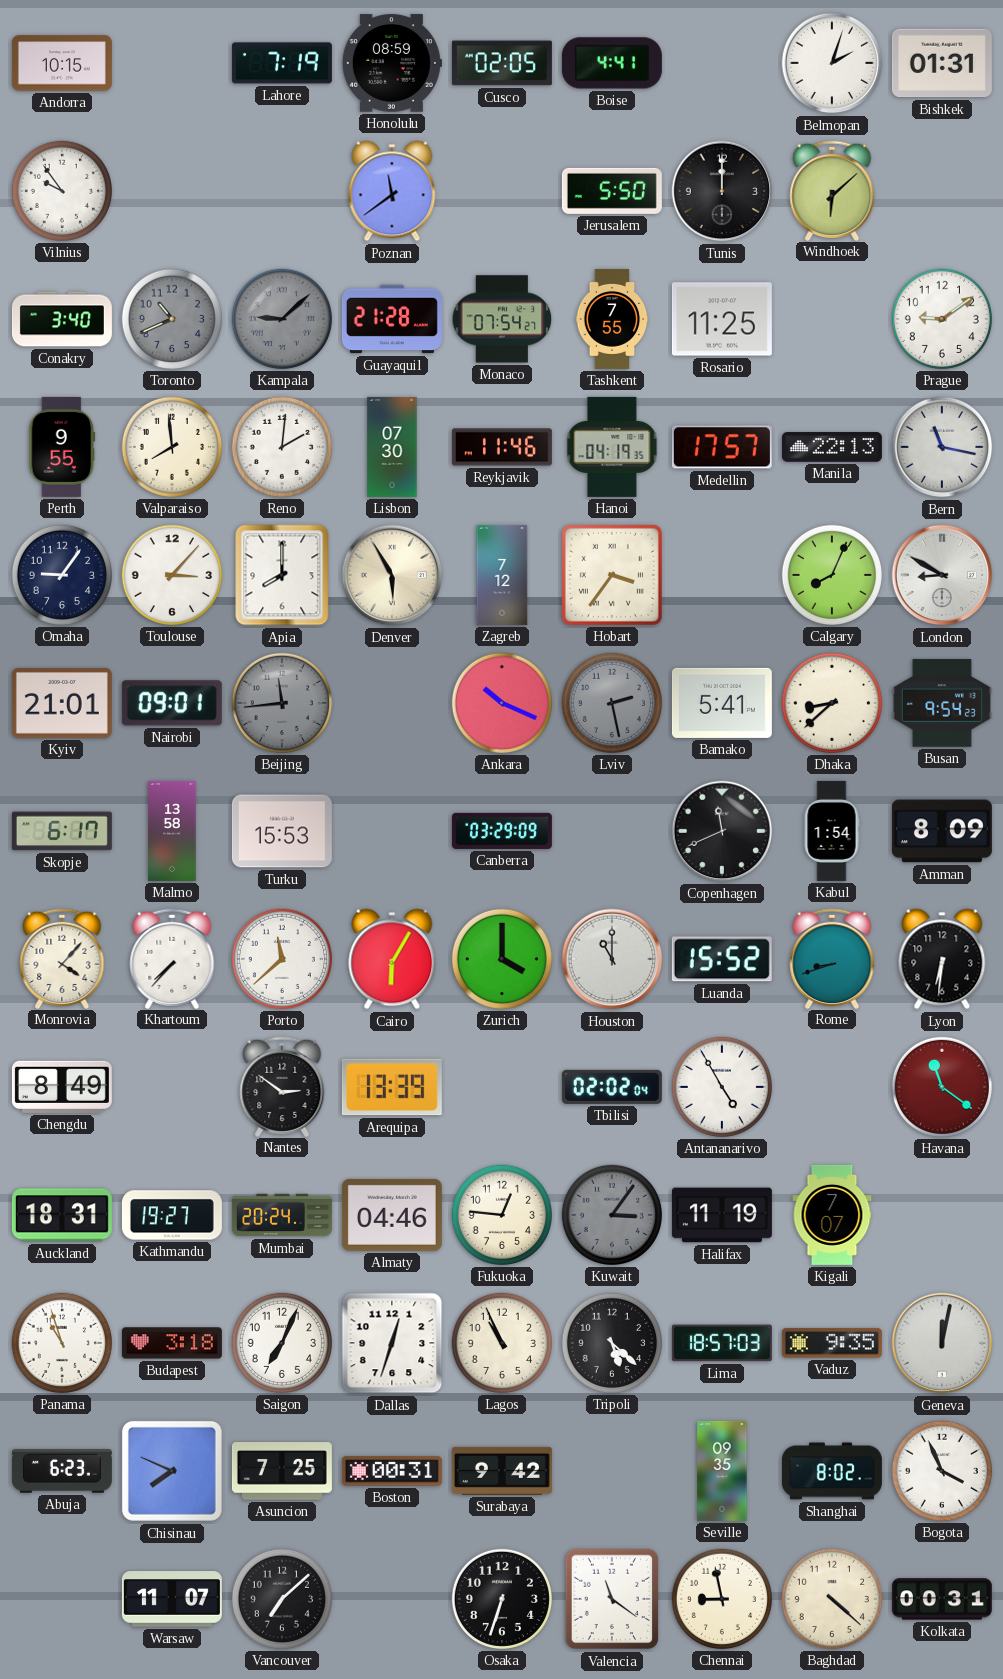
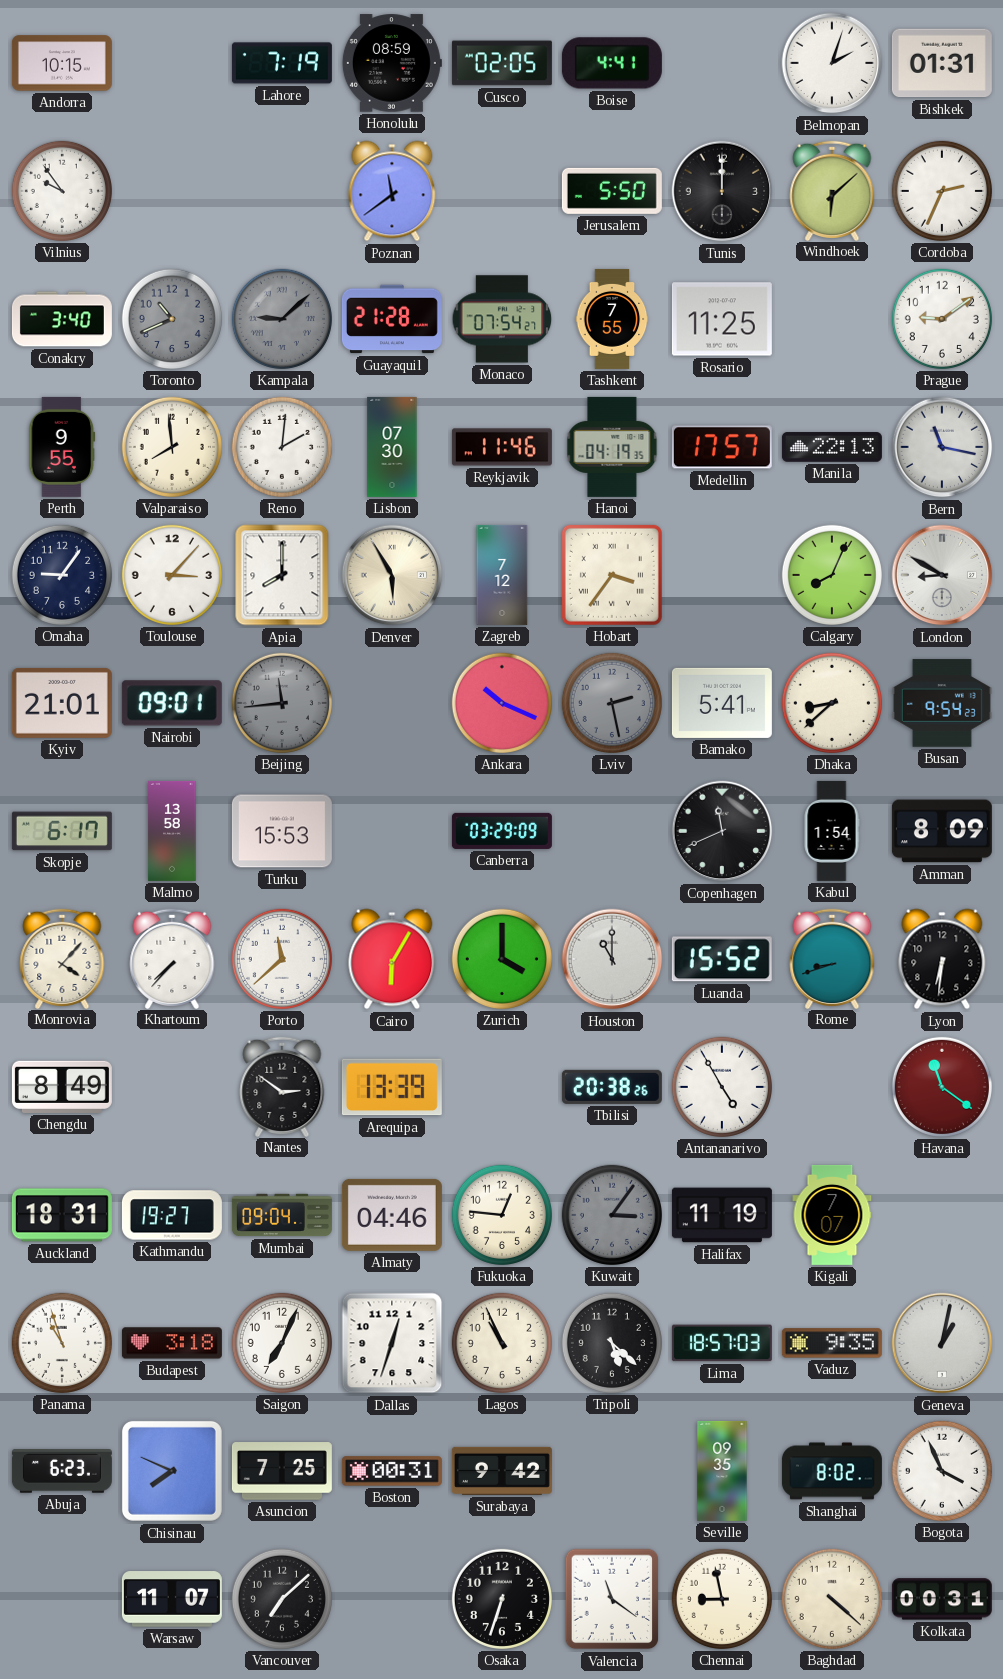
Cordoba: none -> 2:34
Tbilisi: 02:02 -> 20:38
Mumbai: 20:24 -> 09:04
Geneva: 12:02 -> 1:02
